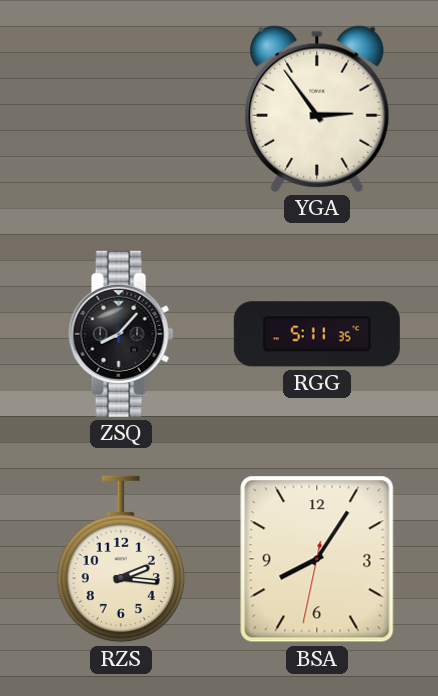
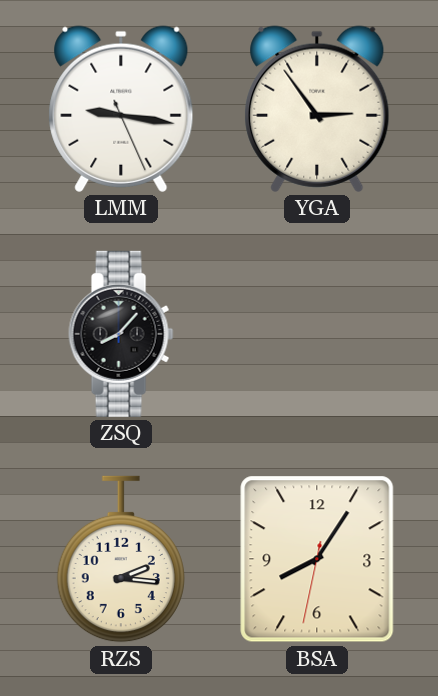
LMM: none -> 9:16
RGG: 5:11 -> none
